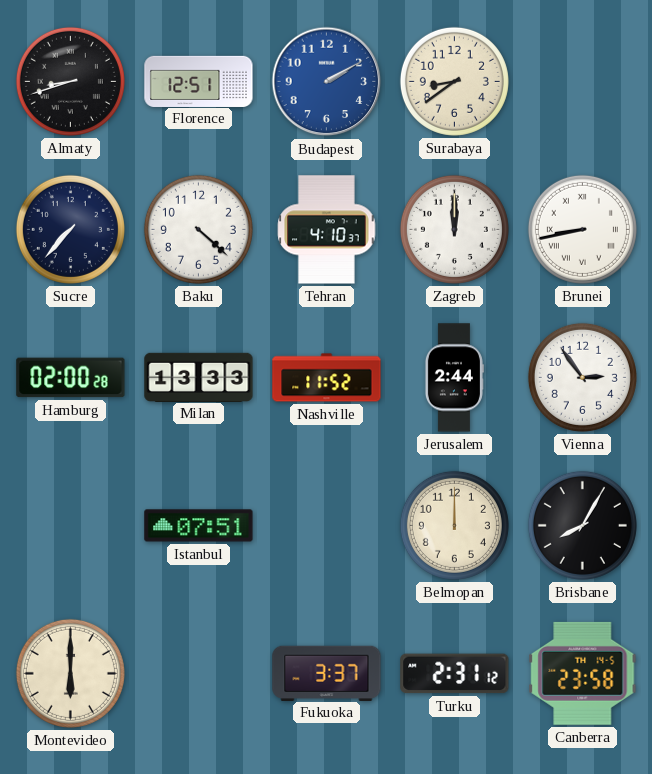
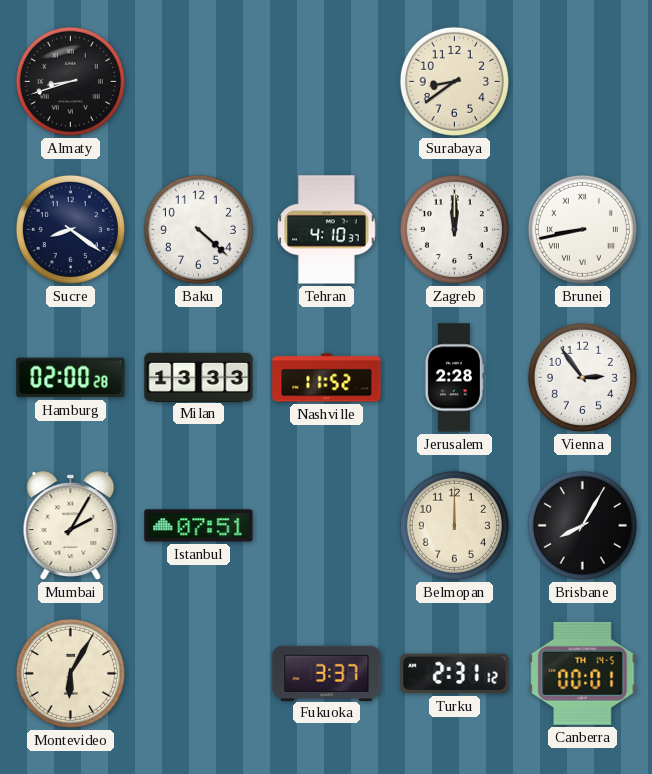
Florence: 12:51 -> none
Budapest: 2:10 -> none
Sucre: 7:37 -> 8:21
Jerusalem: 2:44 -> 2:28
Mumbai: none -> 2:05
Montevideo: 6:00 -> 6:05
Canberra: 23:58 -> 00:01
